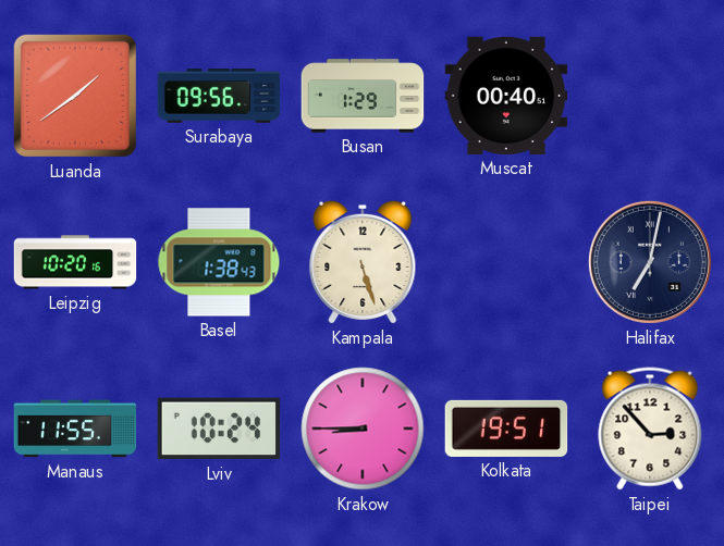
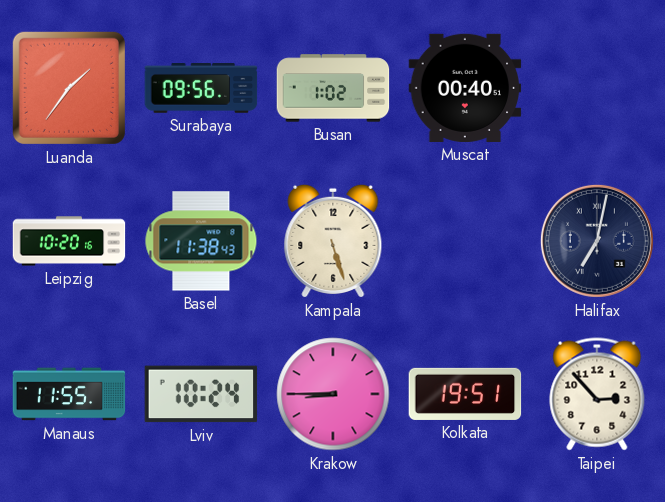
Luanda: 1:39 -> 1:36
Busan: 1:29 -> 1:02
Basel: 1:38 -> 11:38
